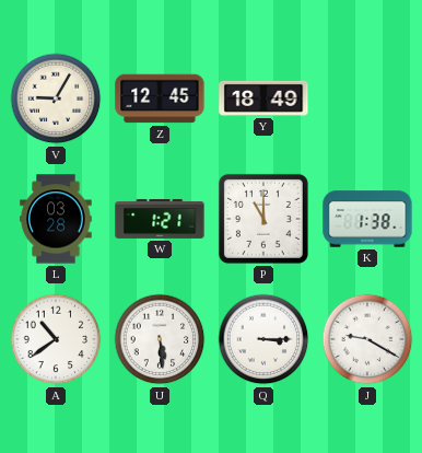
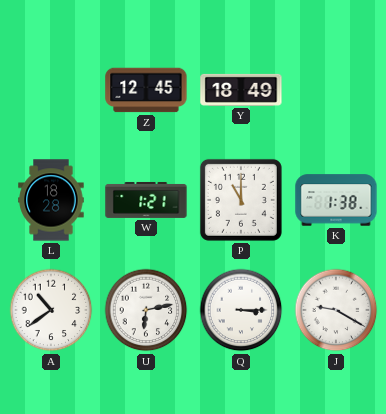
V: 9:05 -> none
L: 03:28 -> 18:28
U: 5:29 -> 6:13
